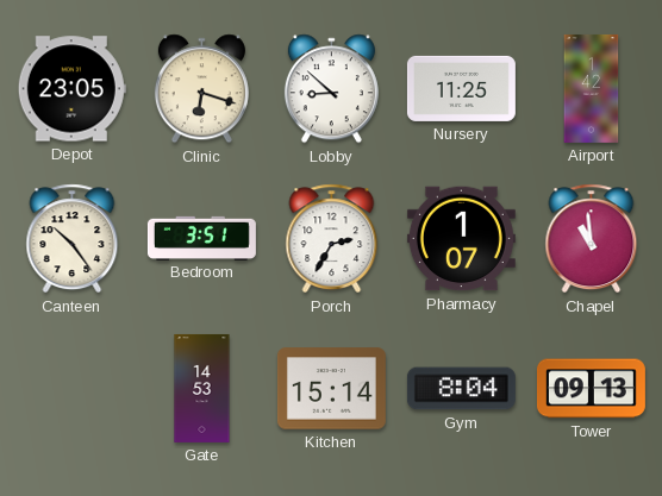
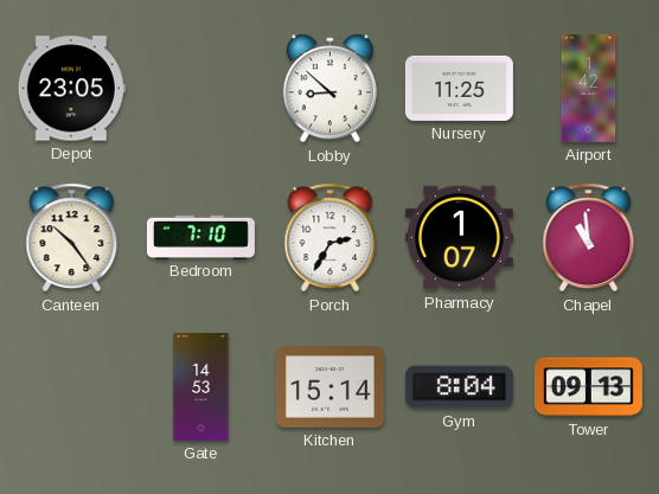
Clinic: 6:18 -> none
Bedroom: 3:51 -> 7:10
